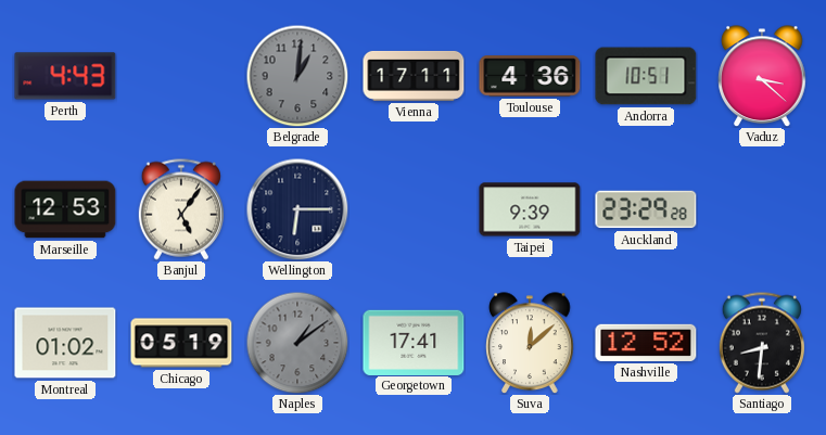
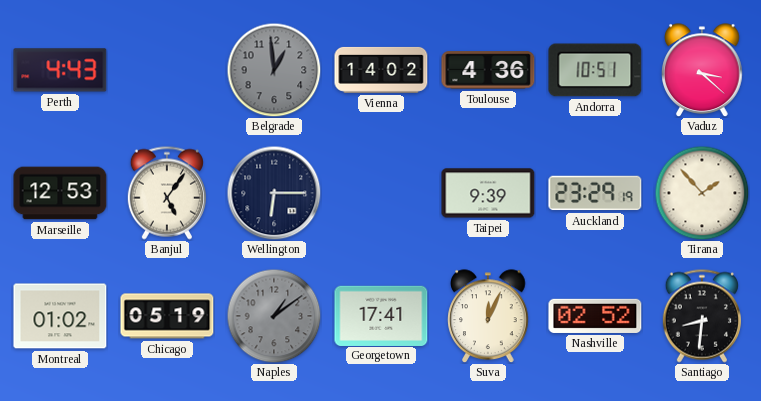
Belgrade: 1:01 -> 12:59
Vienna: 17:11 -> 14:02
Auckland: 23:29:28 -> 23:29:19
Tirana: none -> 1:53
Suva: 12:08 -> 12:04
Nashville: 12:52 -> 02:52
